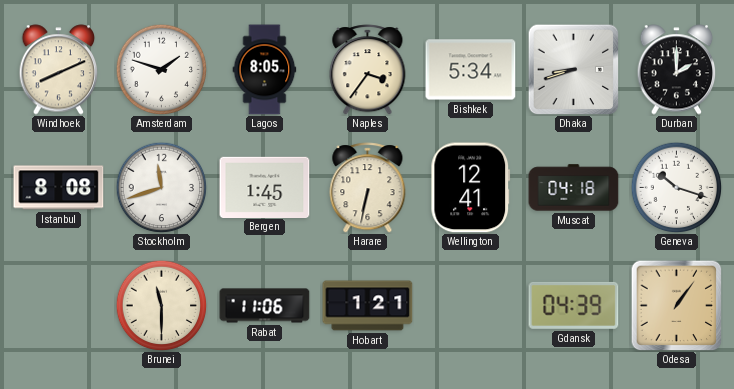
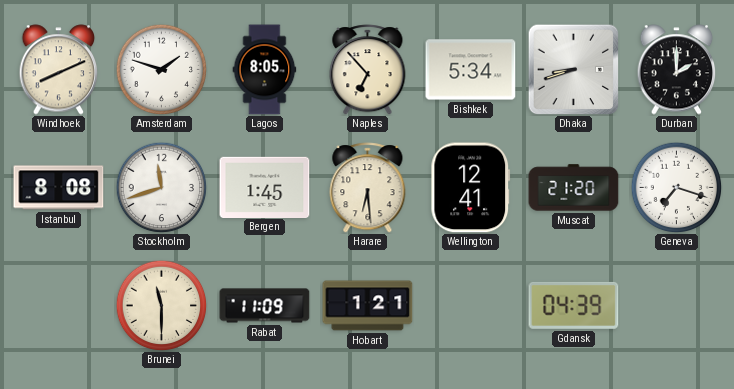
Naples: 3:36 -> 6:53
Harare: 6:32 -> 6:29
Muscat: 04:18 -> 21:20
Geneva: 10:18 -> 7:18
Rabat: 11:06 -> 11:09
Odesa: 1:06 -> none
